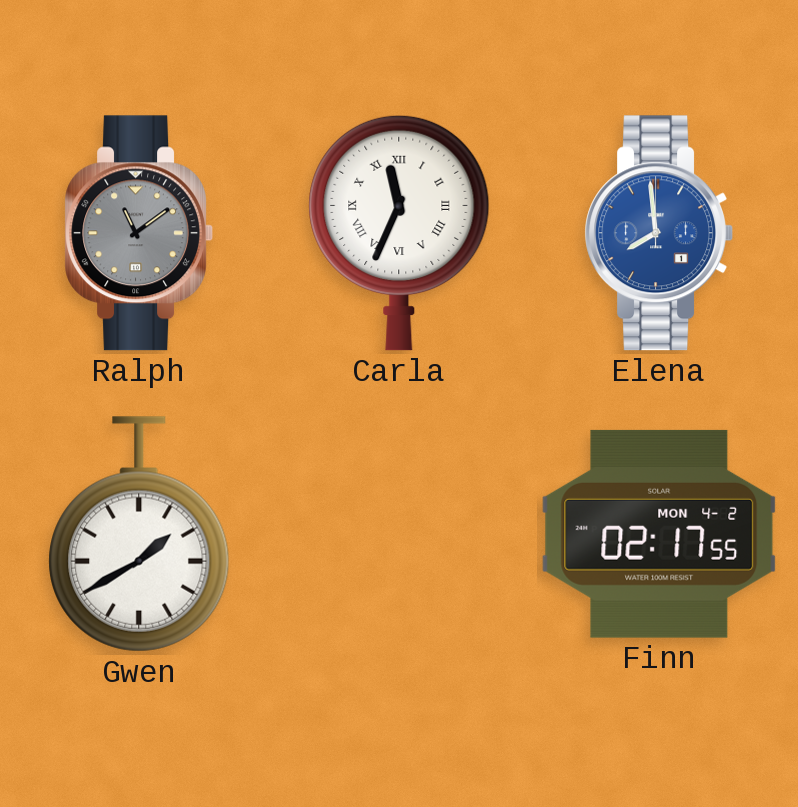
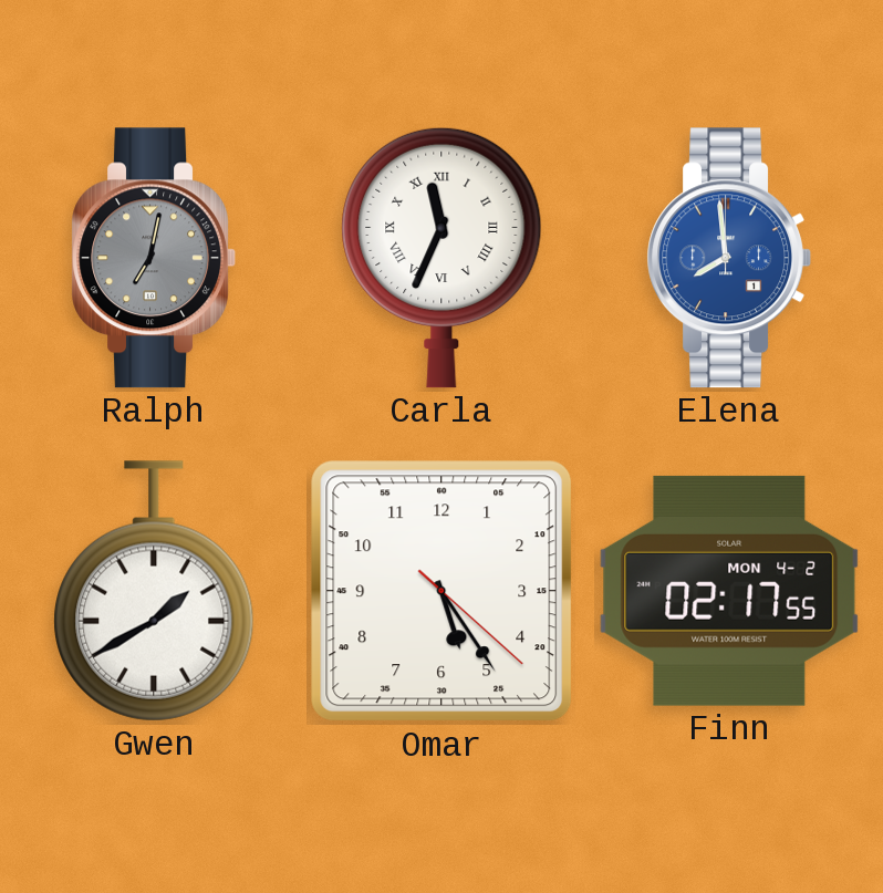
Ralph: 11:09 -> 7:02
Omar: none -> 5:24
